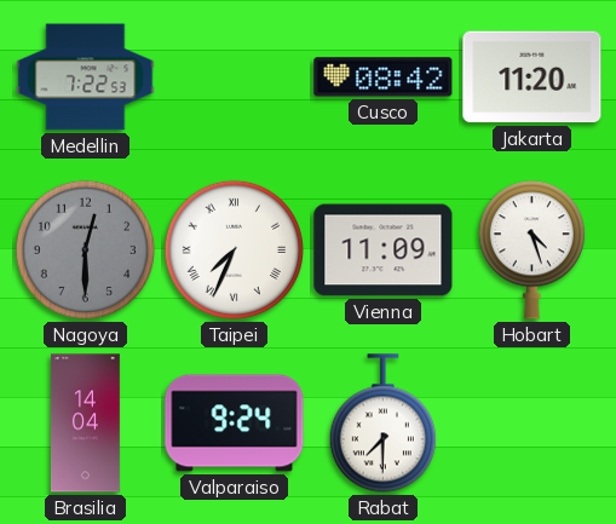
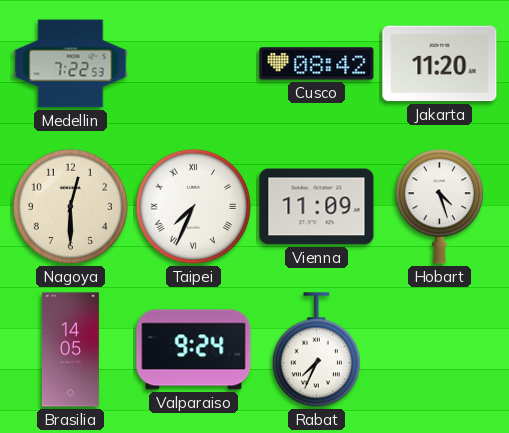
Nagoya dial: grey -> cream
Brasilia: 14:04 -> 14:05
Rabat: 7:30 -> 7:34
